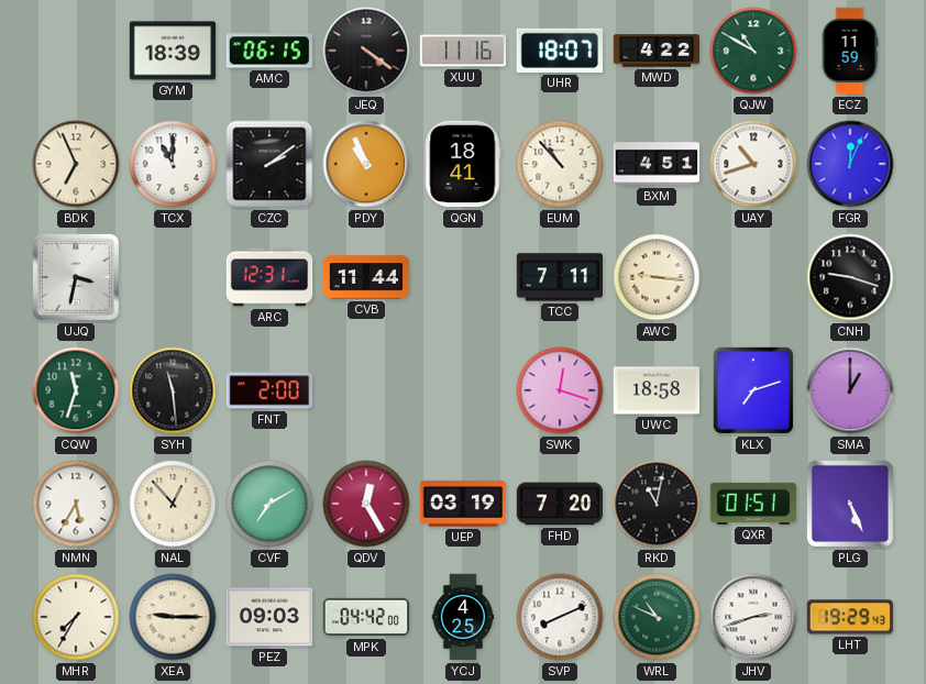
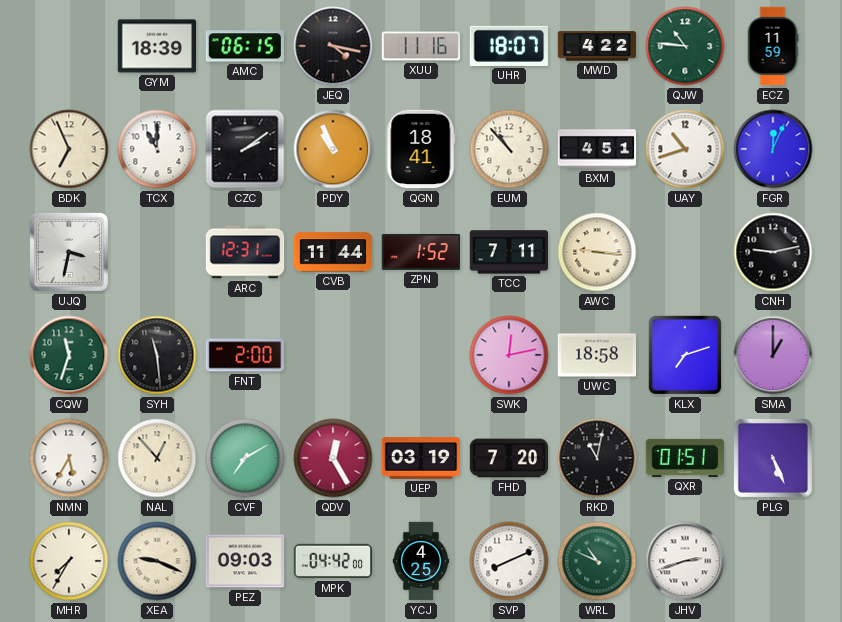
JEQ: 4:21 -> 4:17
QJW: 10:50 -> 10:46
ZPN: none -> 1:52
CNH: 9:18 -> 9:13
SWK: 12:18 -> 12:13
XEA: 9:15 -> 9:19
LHT: 19:29 -> none
